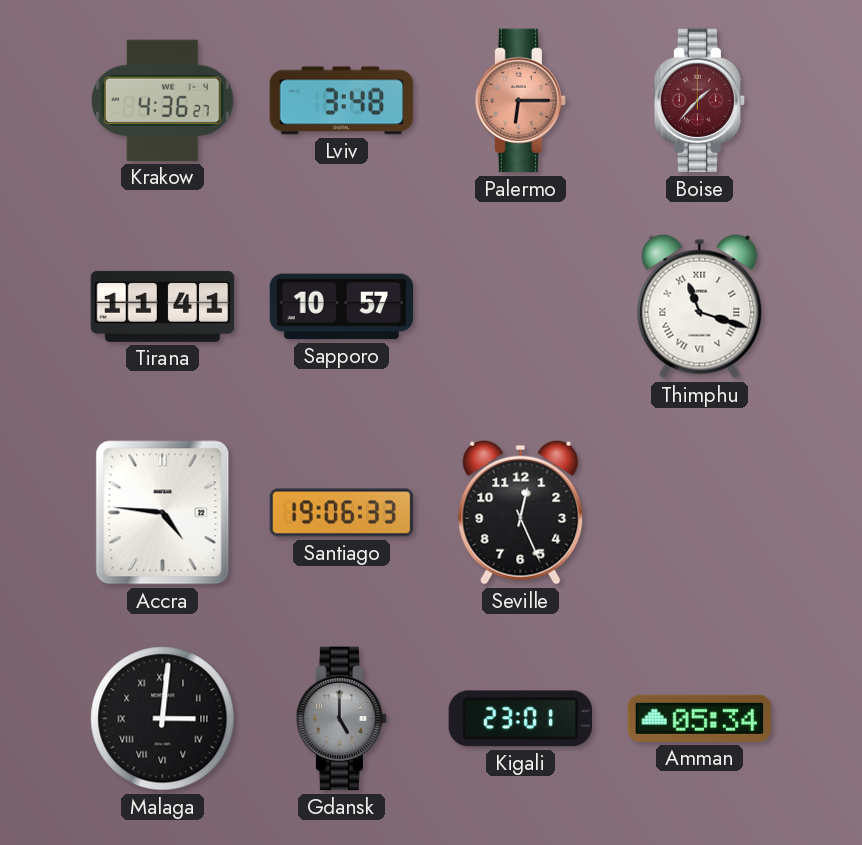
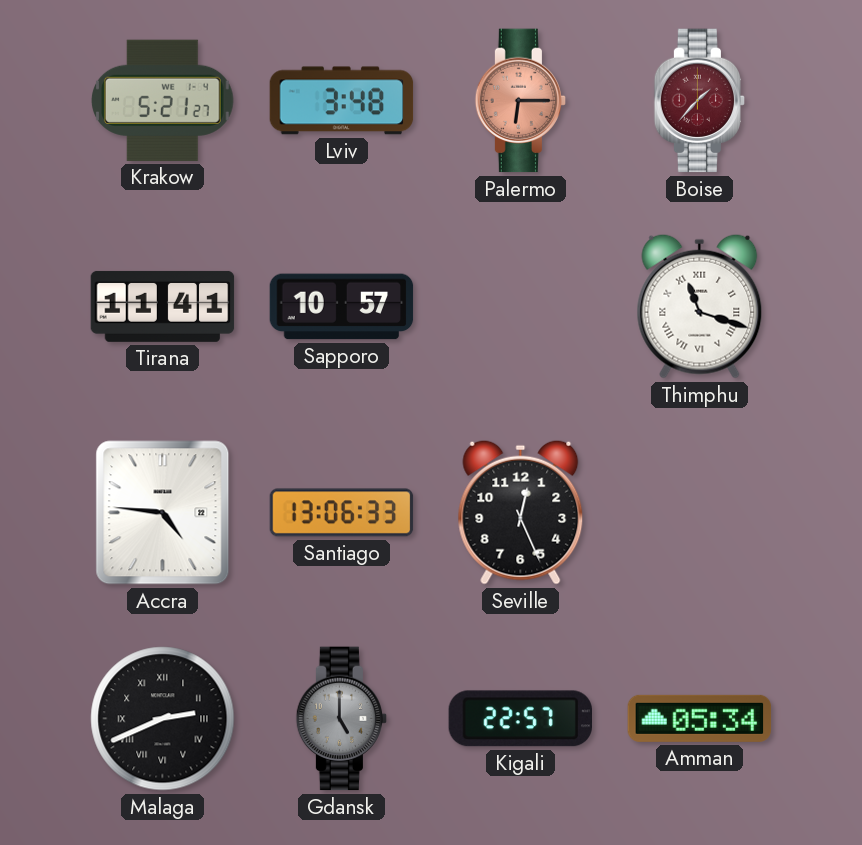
Krakow: 4:36 -> 5:21
Santiago: 19:06 -> 13:06
Malaga: 3:01 -> 2:41
Kigali: 23:01 -> 22:57
